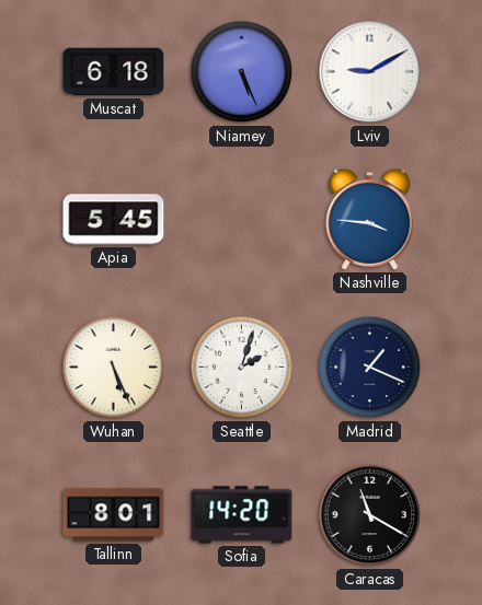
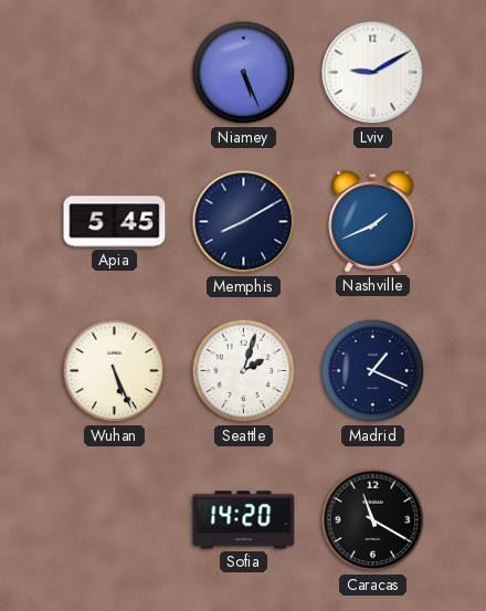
Muscat: 6:18 -> none
Memphis: none -> 8:10
Nashville: 3:46 -> 1:41
Tallinn: 8:01 -> none
